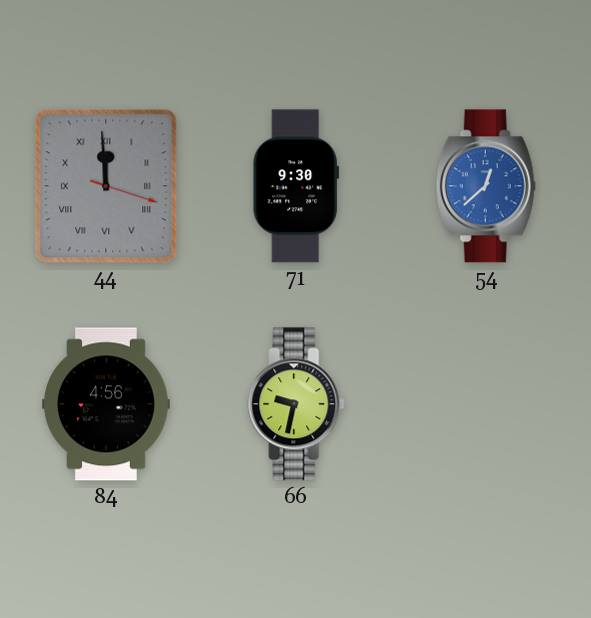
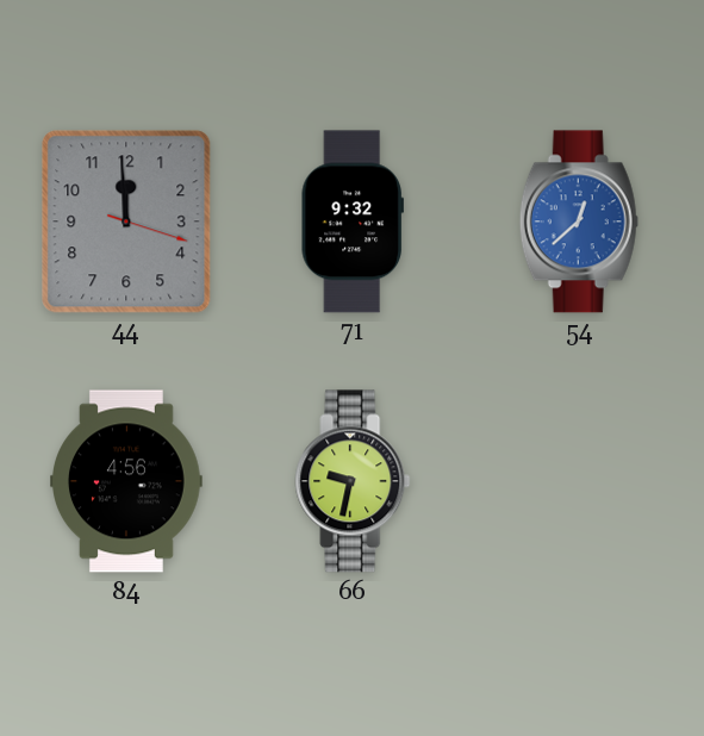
44 numerals: Roman -> Arabic
71: 9:30 -> 9:32
